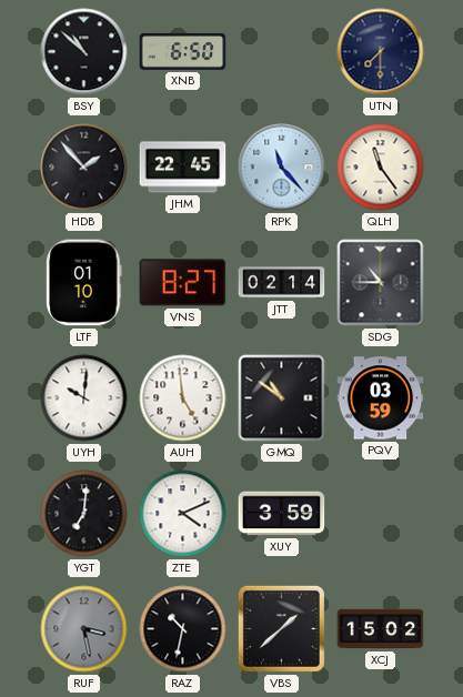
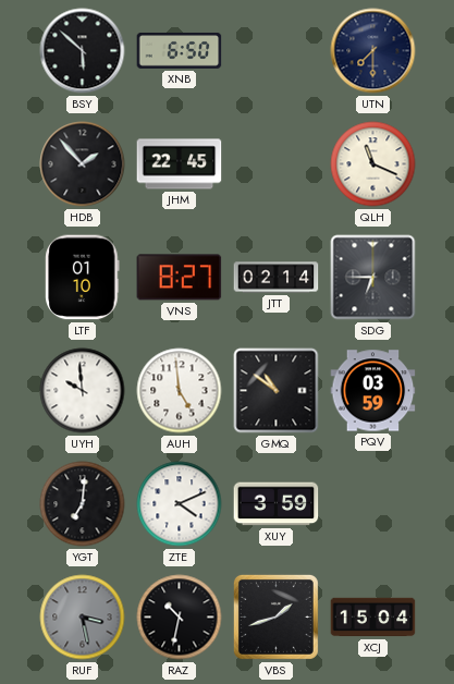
BSY: 10:52 -> 5:52
RPK: 11:23 -> none
QLH: 11:24 -> 11:19
SDG: 10:45 -> 6:45
UYH: 10:01 -> 9:59
VBS: 1:38 -> 1:42
XCJ: 15:02 -> 15:04
